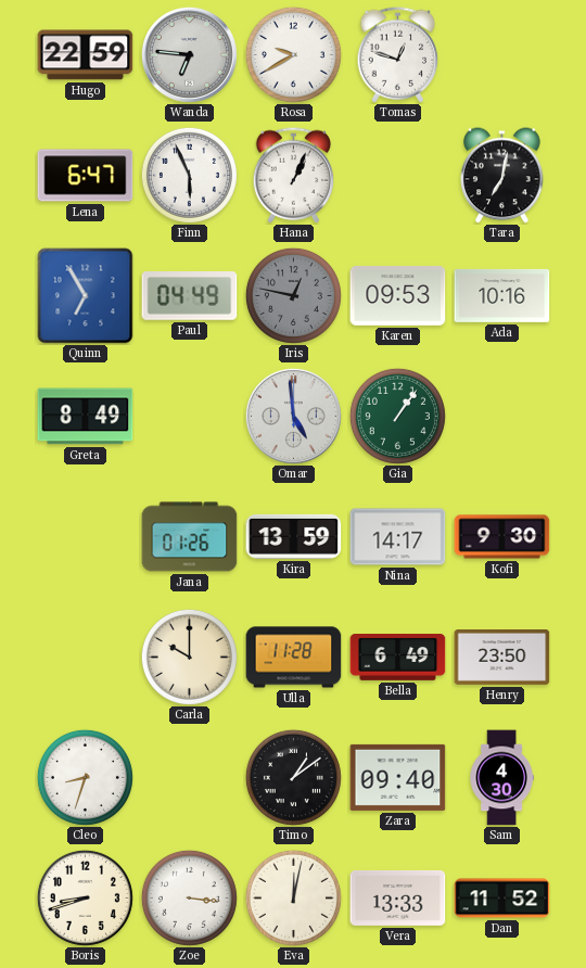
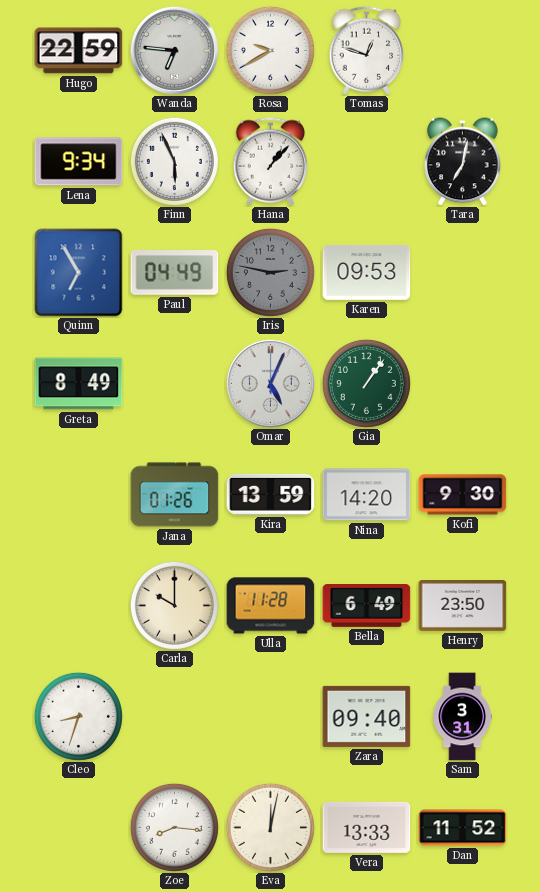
Lena: 6:47 -> 9:34
Hana: 1:04 -> 1:07
Iris: 12:47 -> 2:47
Ada: 10:16 -> none
Omar: 4:59 -> 5:04
Nina: 14:17 -> 14:20
Timo: 1:09 -> none
Sam: 4:30 -> 3:31
Boris: 8:42 -> none
Zoe: 3:16 -> 8:16
